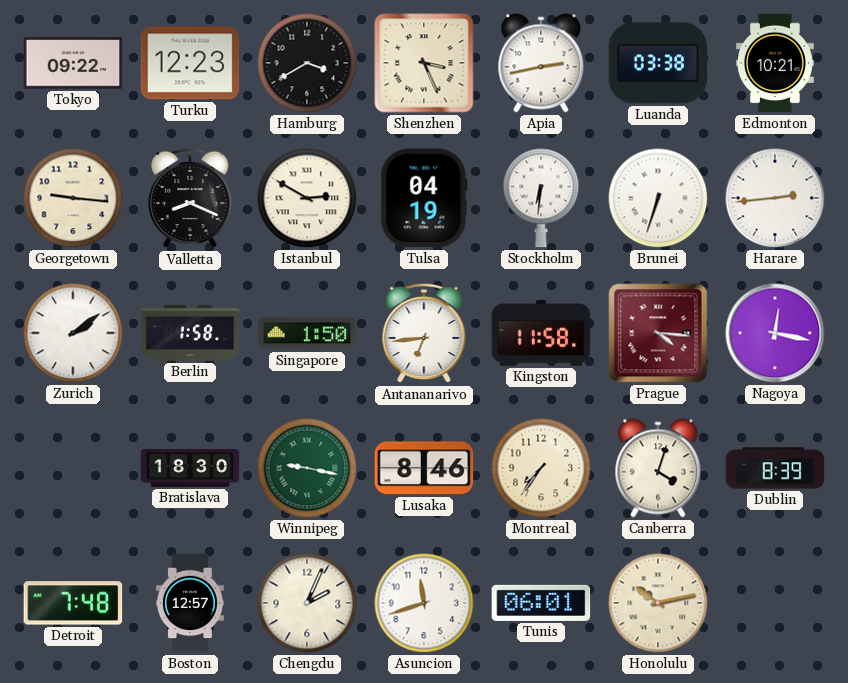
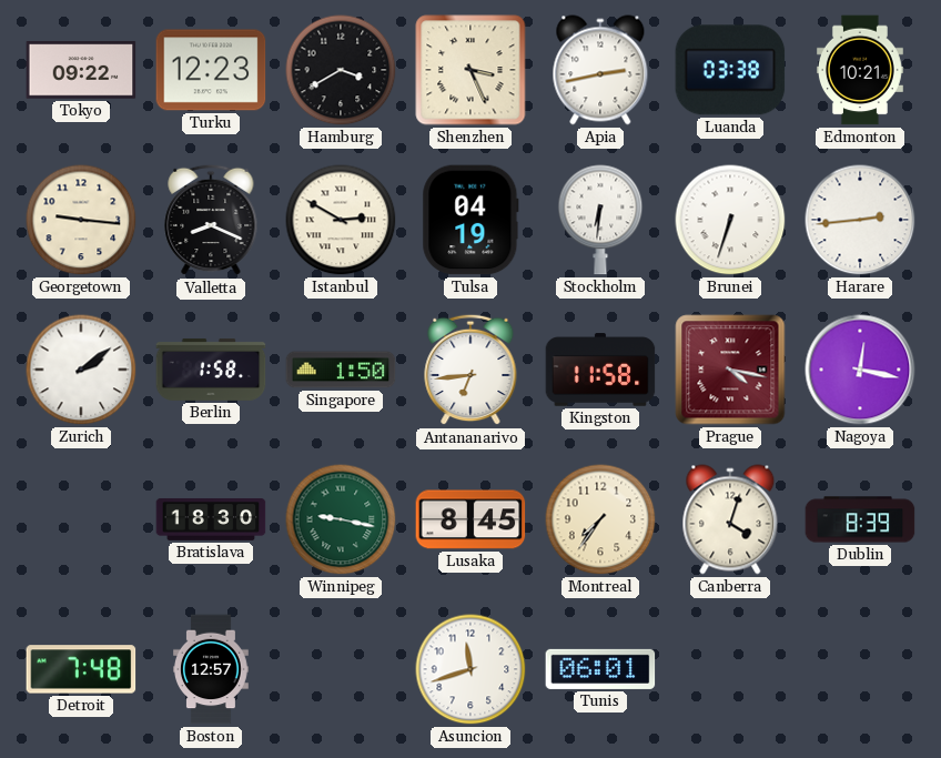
Prague: 4:16 -> 4:17
Lusaka: 8:46 -> 8:45
Chengdu: 2:04 -> none
Honolulu: 10:13 -> none
